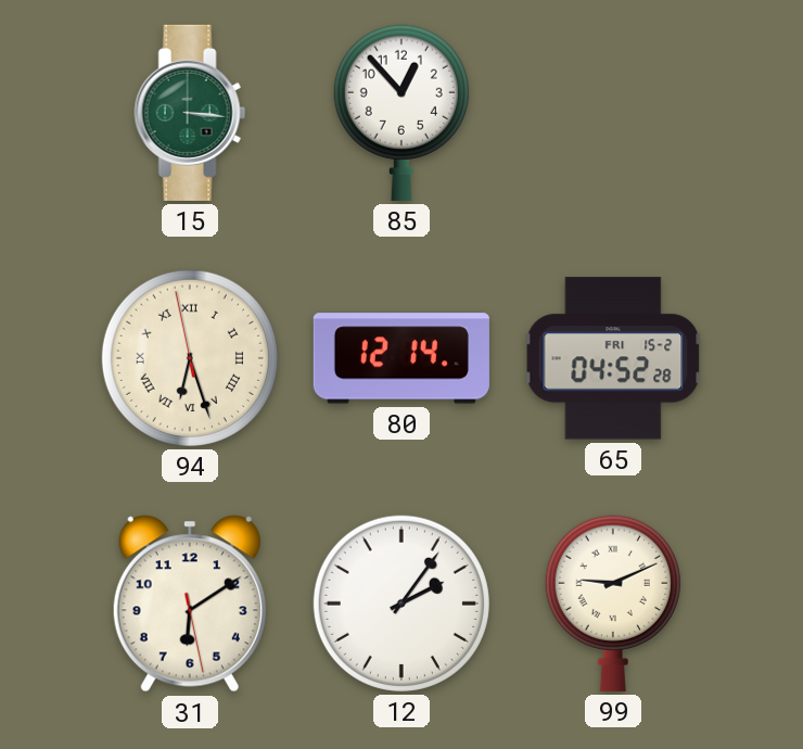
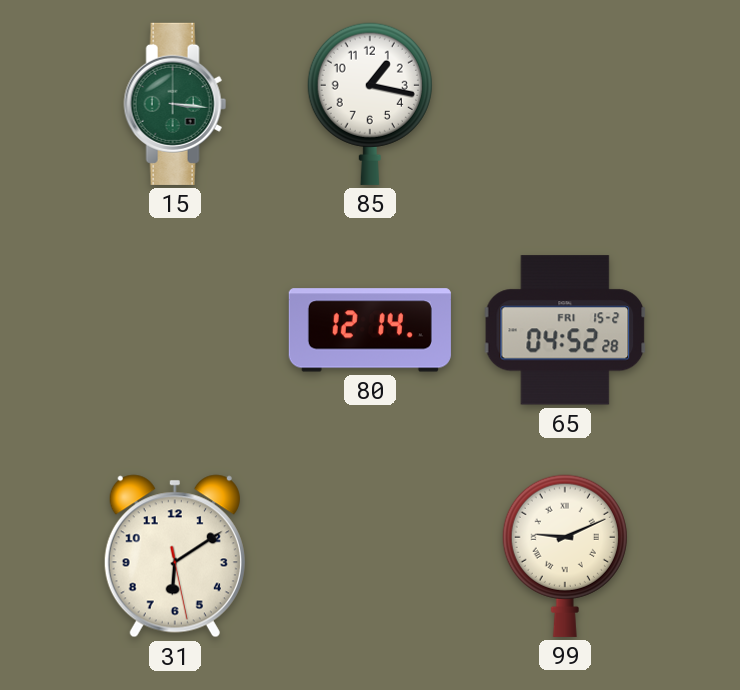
85: 12:53 -> 1:17
94: 6:26 -> none
12: 2:06 -> none
